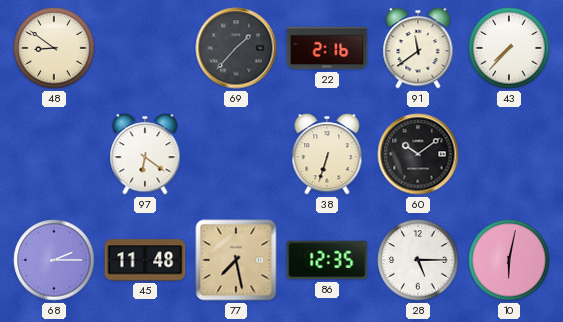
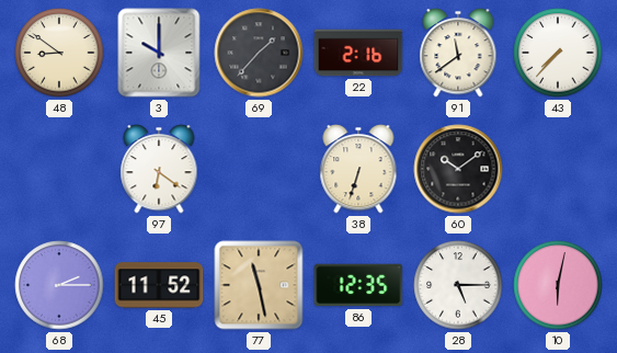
3: none -> 10:00
45: 11:48 -> 11:52
77: 7:28 -> 11:28
